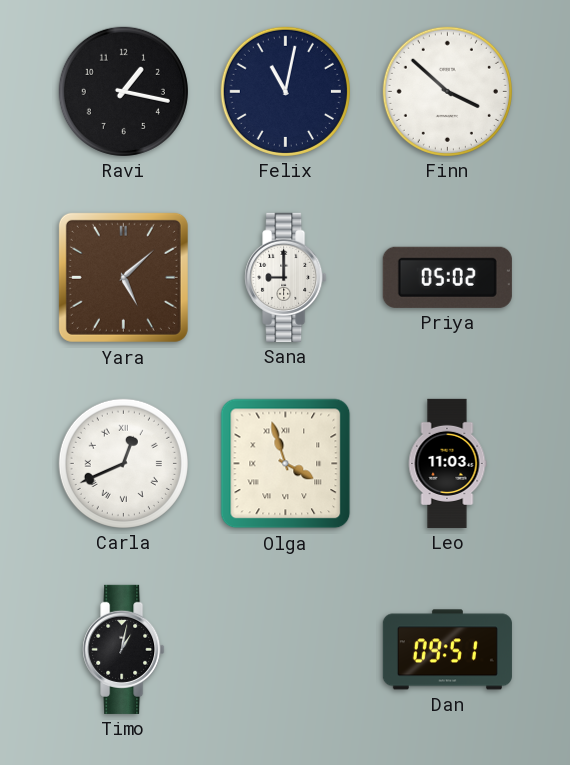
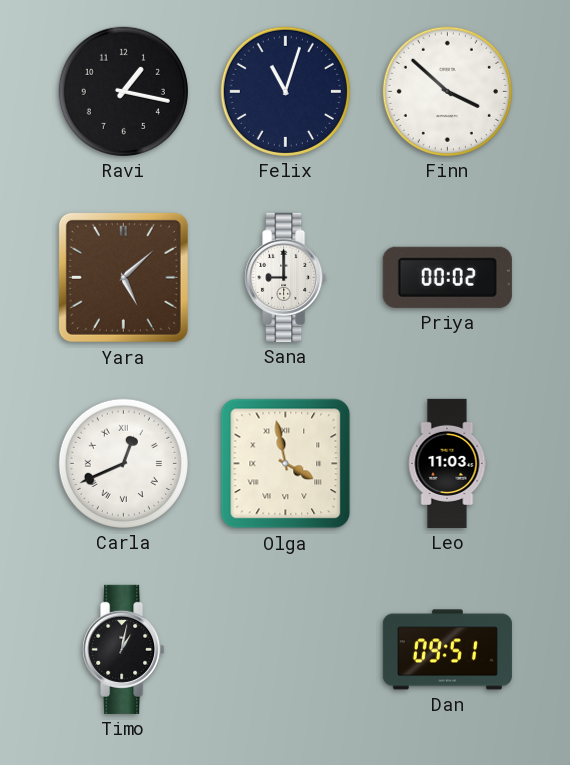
Felix: 11:02 -> 11:03
Priya: 05:02 -> 00:02
Olga: 3:57 -> 3:58
